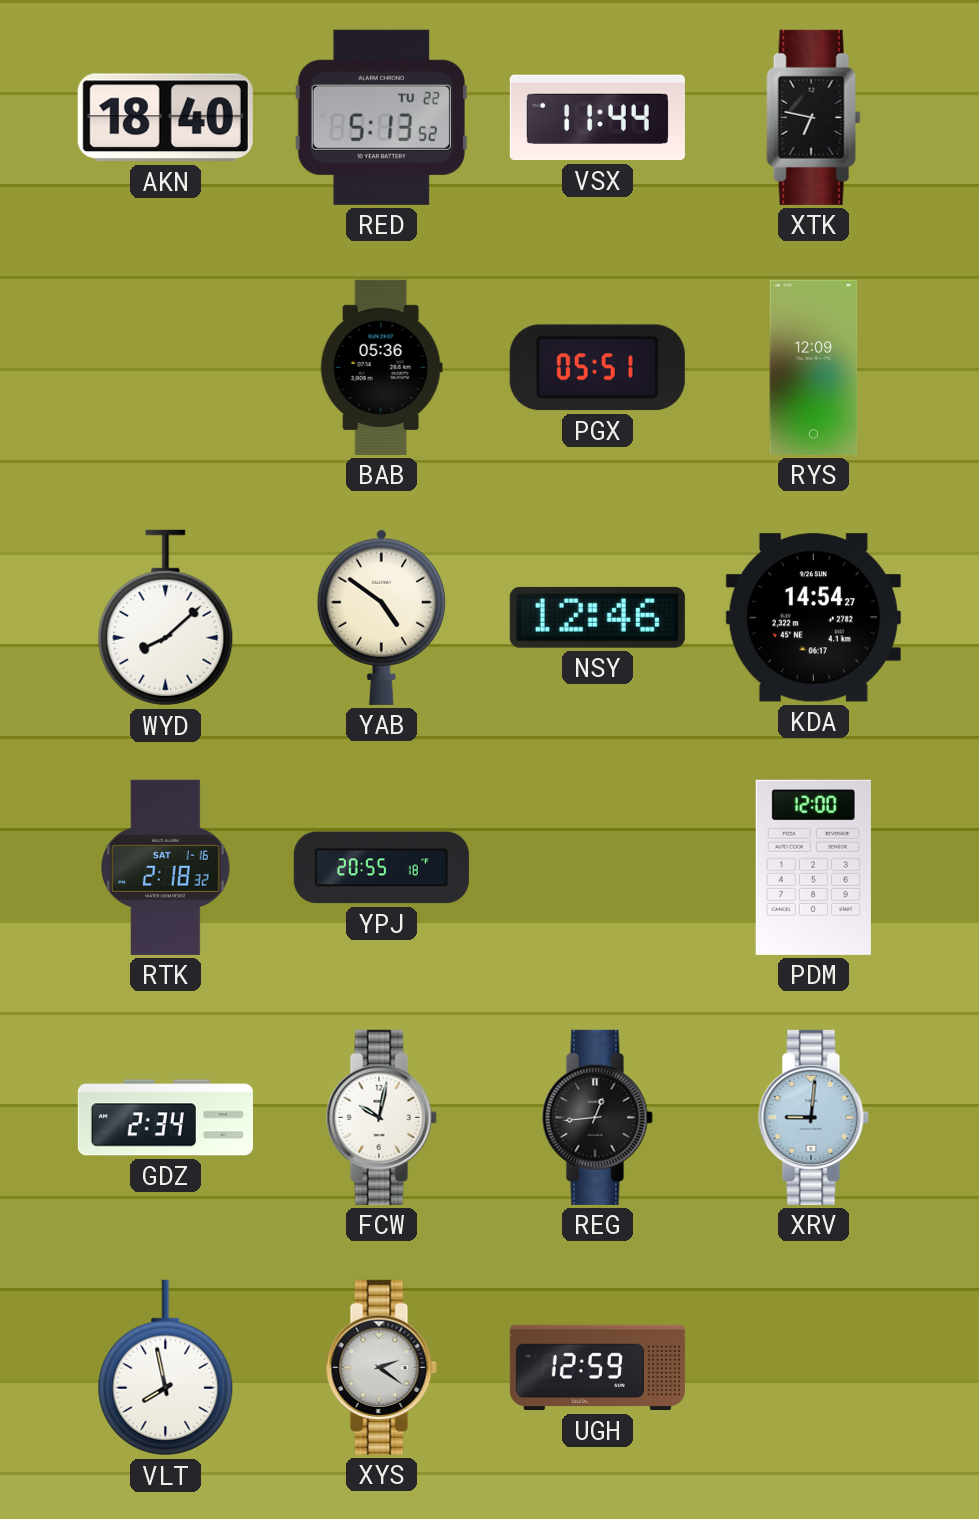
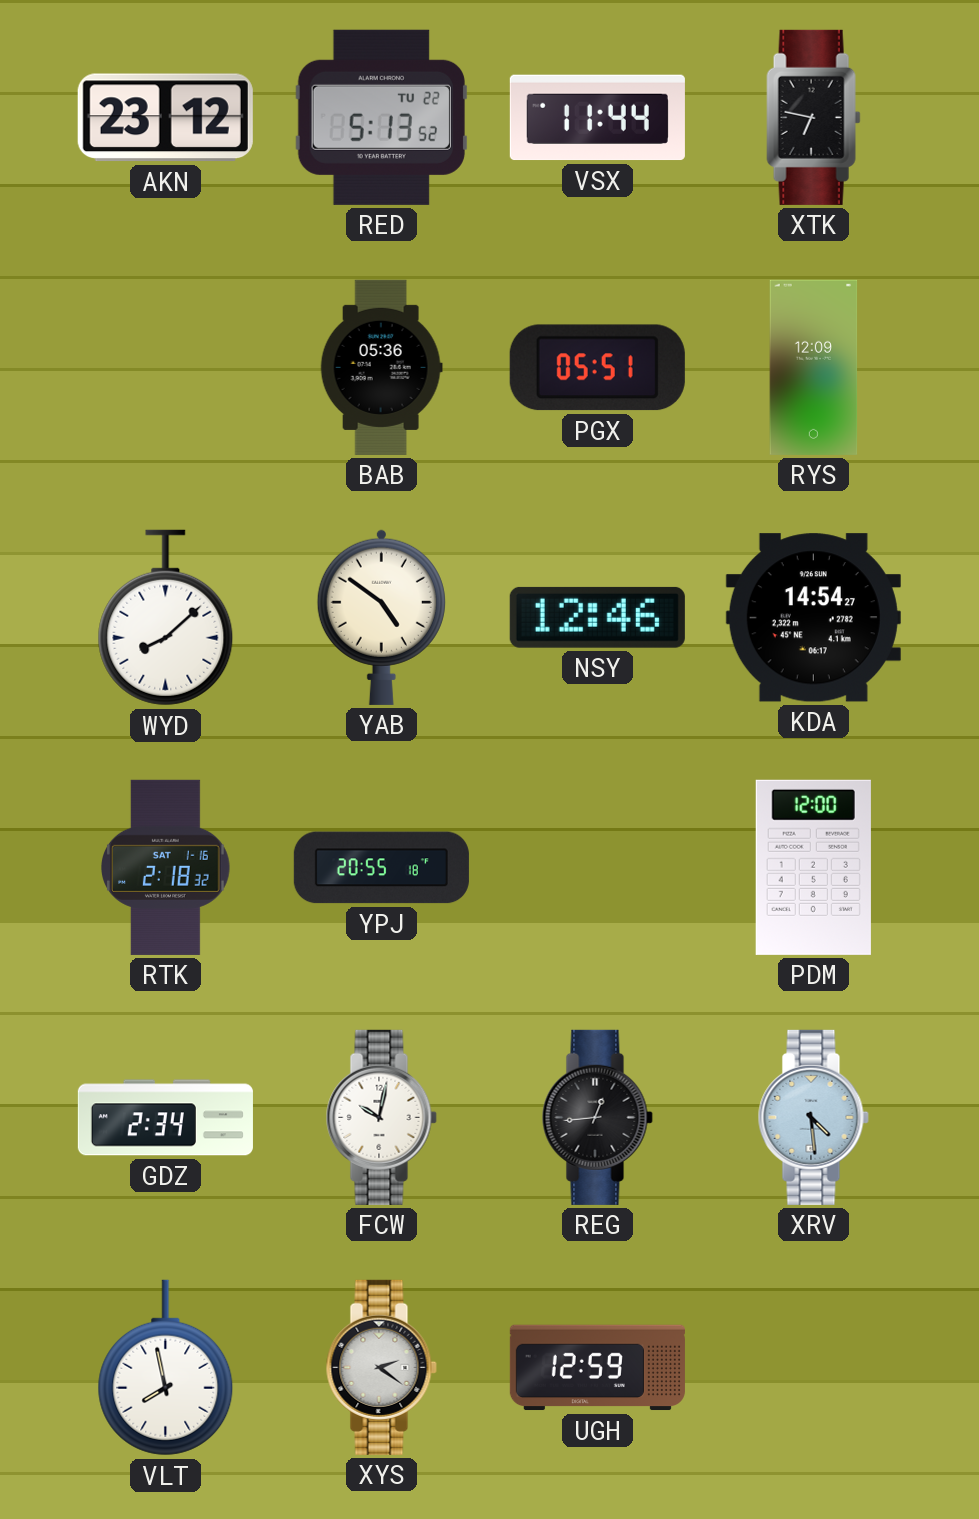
AKN: 18:40 -> 23:12
XRV: 9:01 -> 4:29
